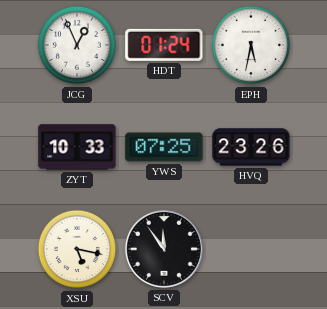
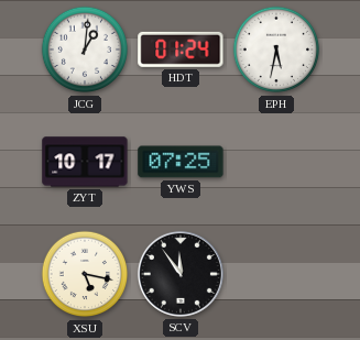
JCG: 12:56 -> 1:01
ZYT: 10:33 -> 10:17
HVQ: 23:26 -> none
